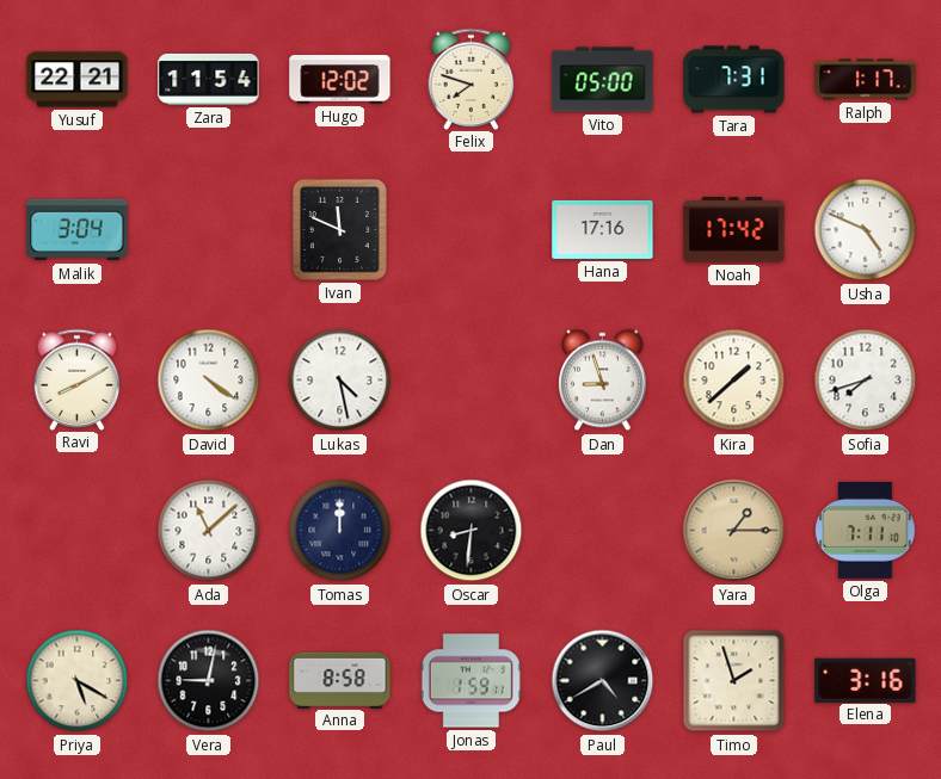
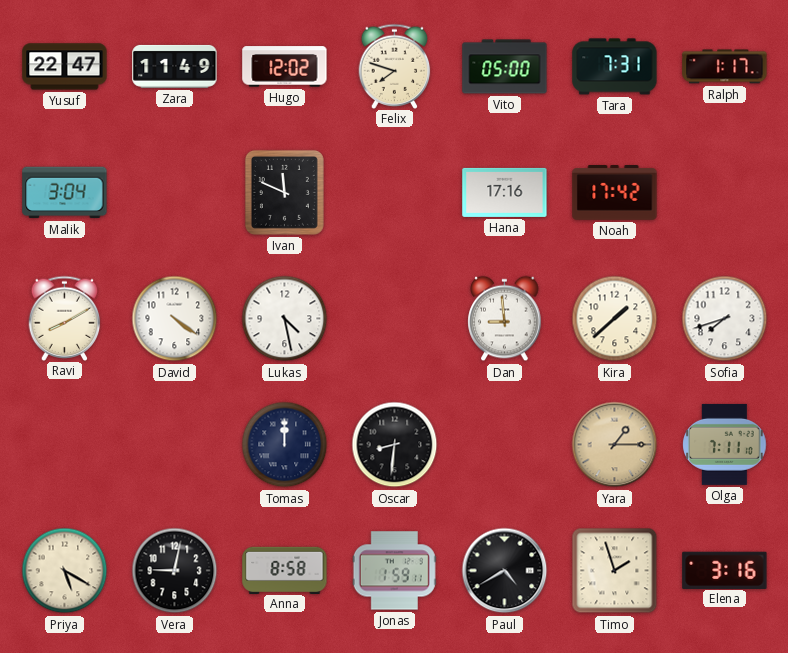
Yusuf: 22:21 -> 22:47
Zara: 11:54 -> 11:49
Usha: 4:49 -> none
Dan: 8:57 -> 8:59
Ada: 11:08 -> none
